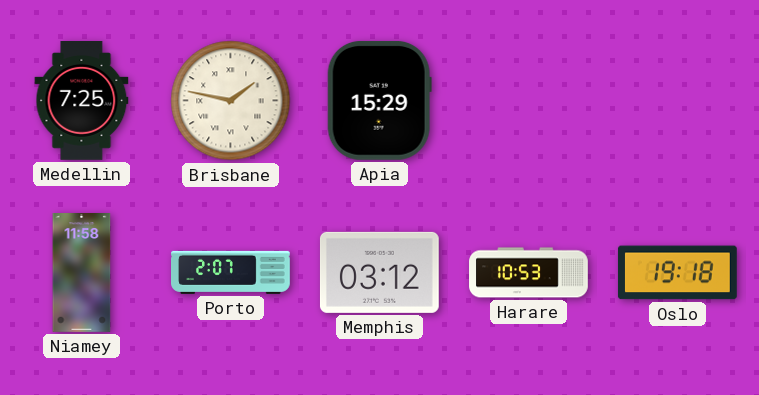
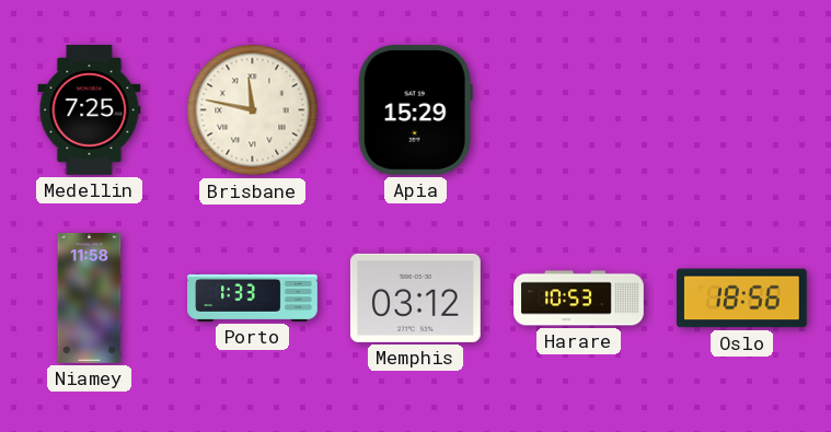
Brisbane: 1:47 -> 11:47
Porto: 2:07 -> 1:33
Oslo: 19:18 -> 18:56
